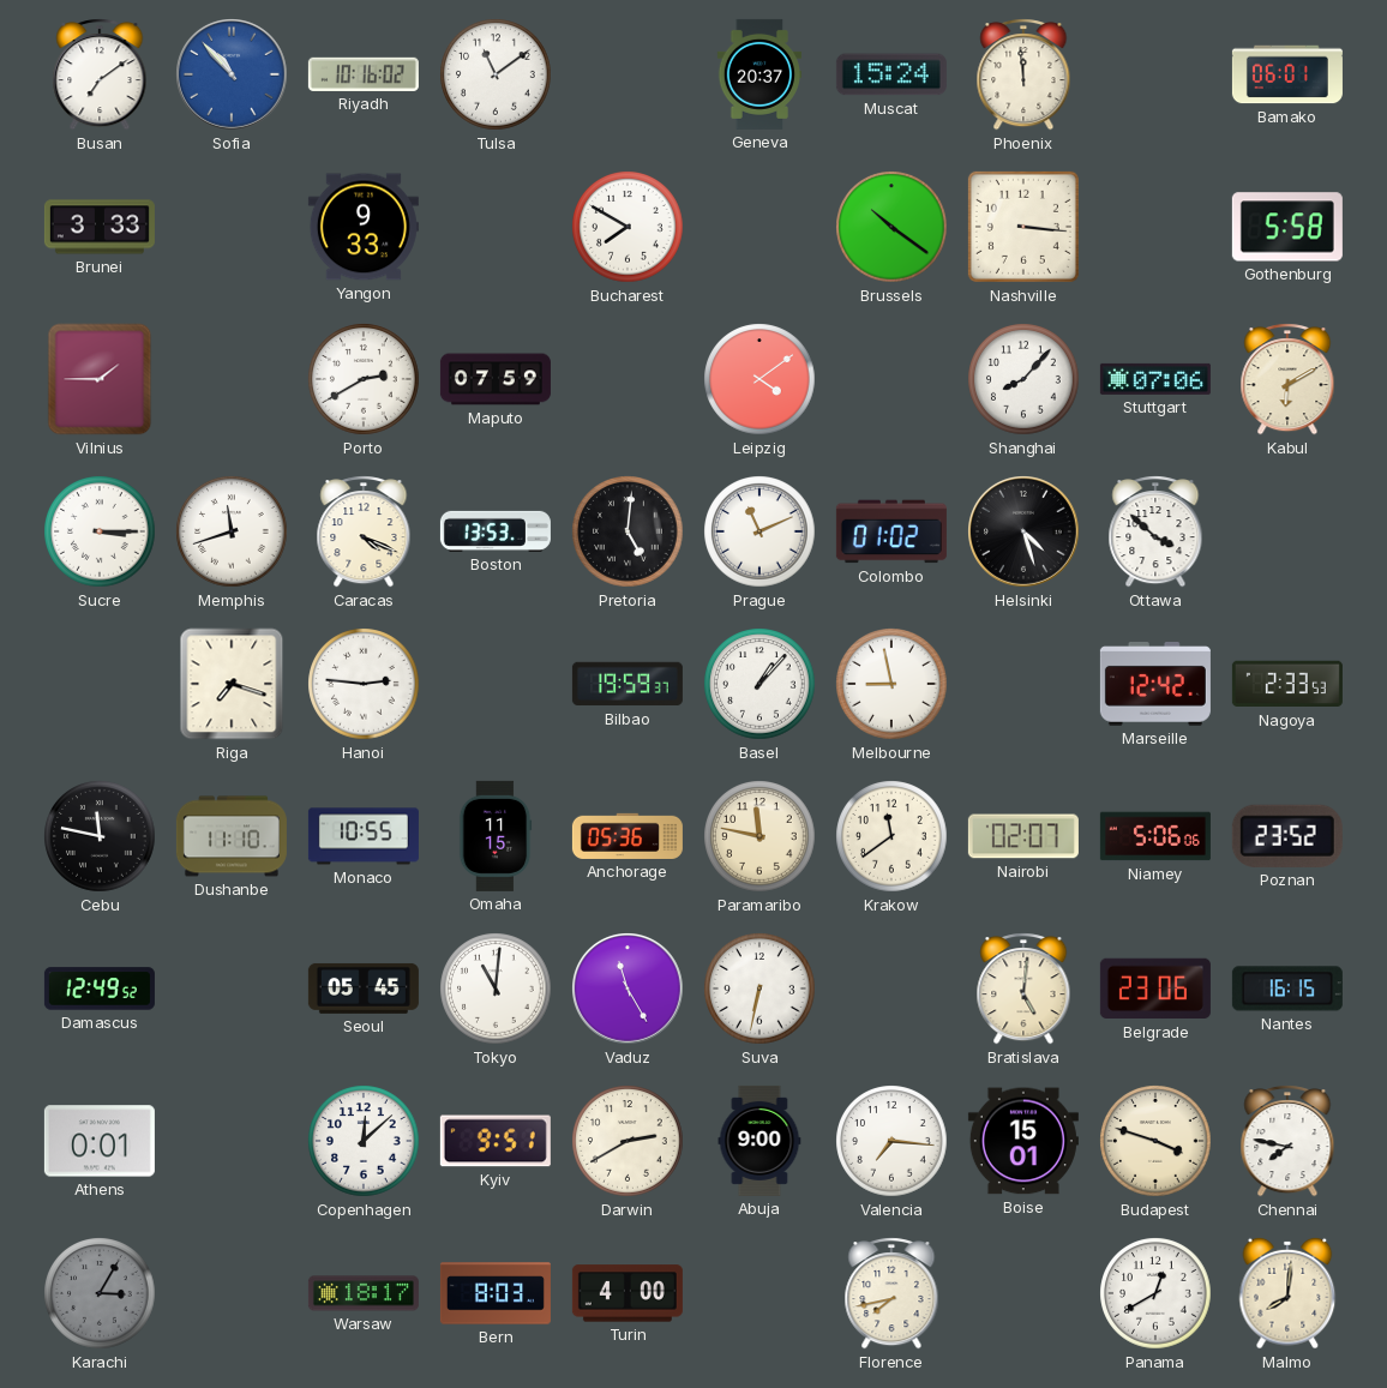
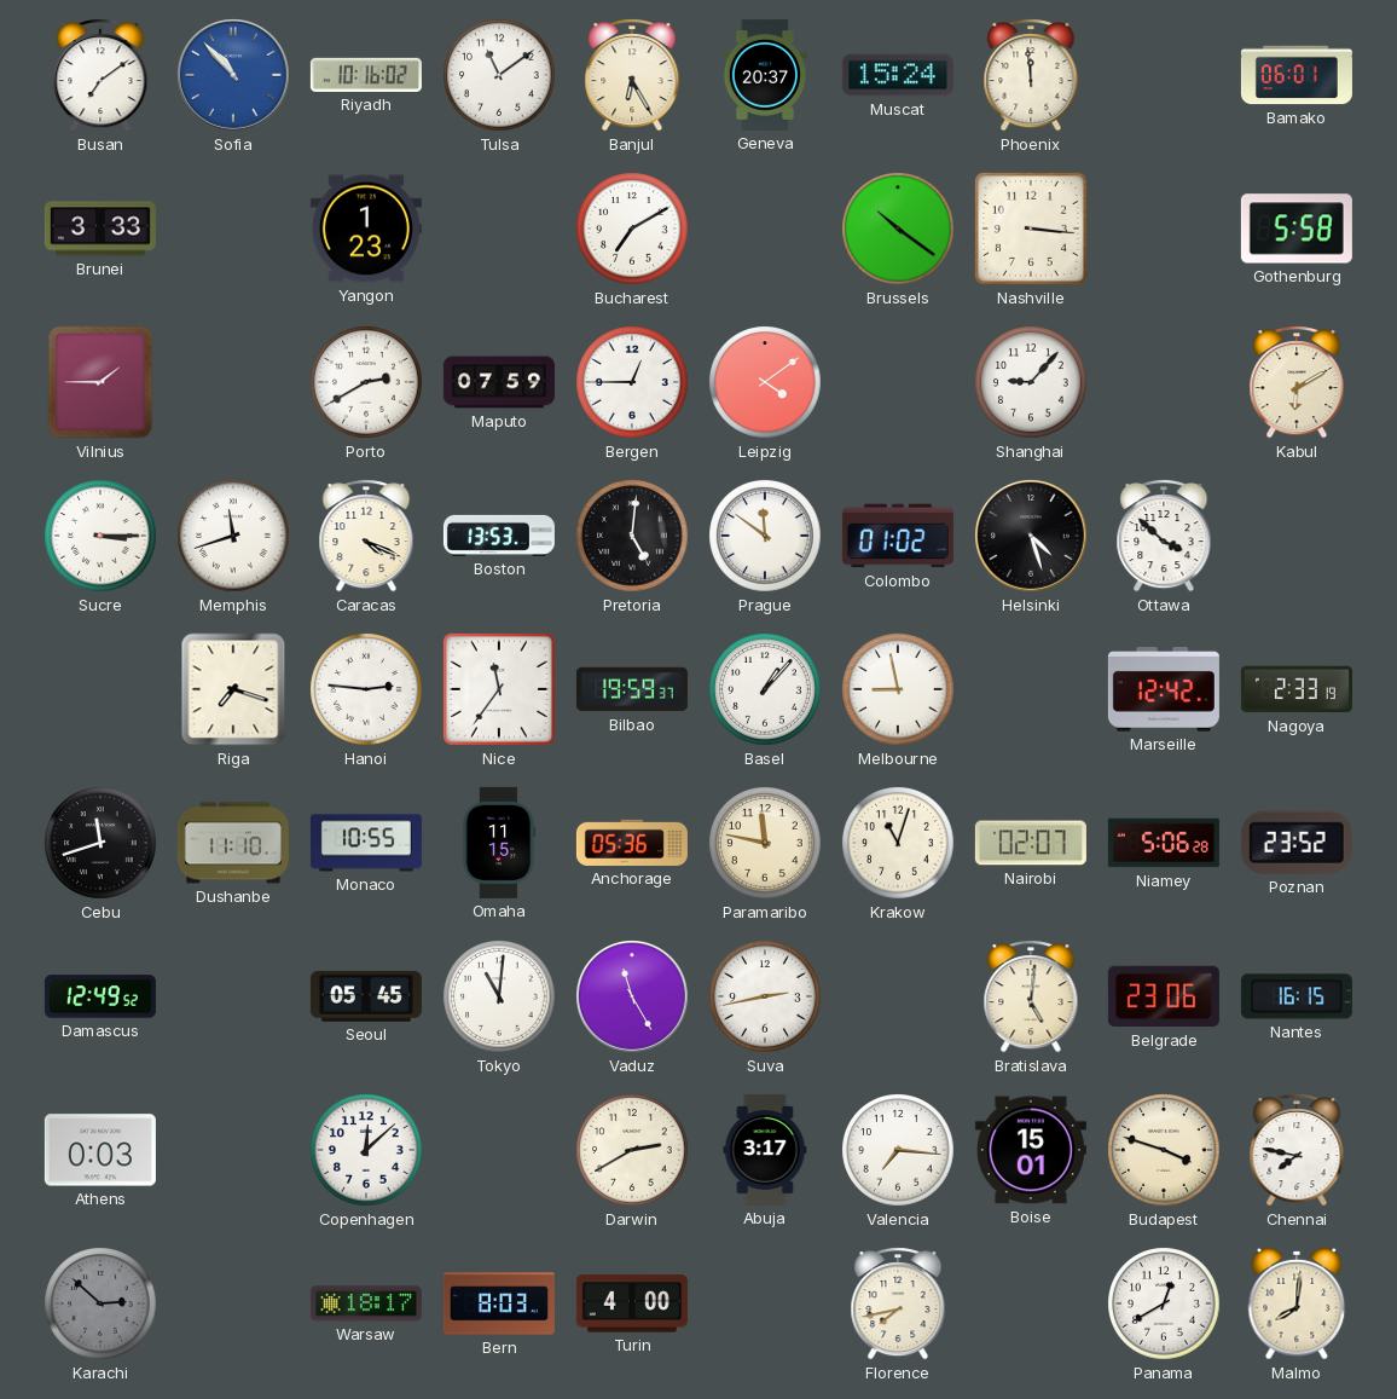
Banjul: none -> 6:25
Yangon: 9:33 -> 1:23
Bucharest: 7:50 -> 7:10
Bergen: none -> 12:45
Shanghai: 8:07 -> 9:07
Stuttgart: 07:06 -> none
Prague: 11:11 -> 11:51
Nice: none -> 11:36
Nagoya: 2:33:53 -> 2:33:19
Cebu: 11:47 -> 11:42
Krakow: 11:39 -> 11:03
Niamey: 5:06:06 -> 5:06:28
Suva: 6:32 -> 2:43
Athens: 0:01 -> 0:03
Kyiv: 9:51 -> none
Abuja: 9:00 -> 3:17
Karachi: 3:05 -> 2:52
